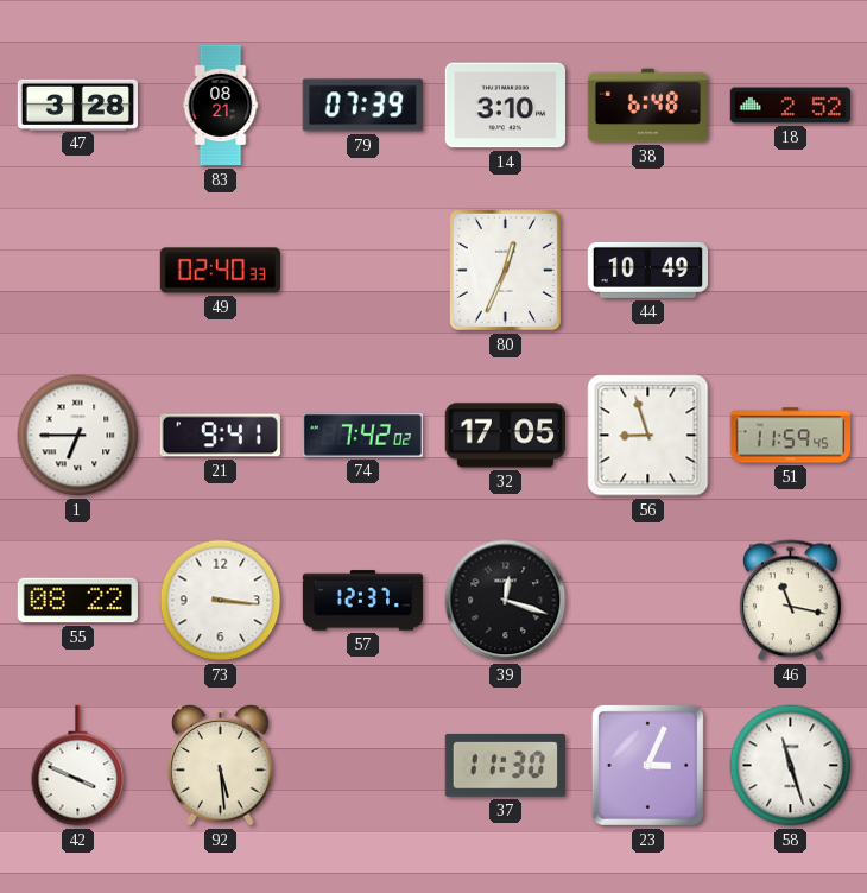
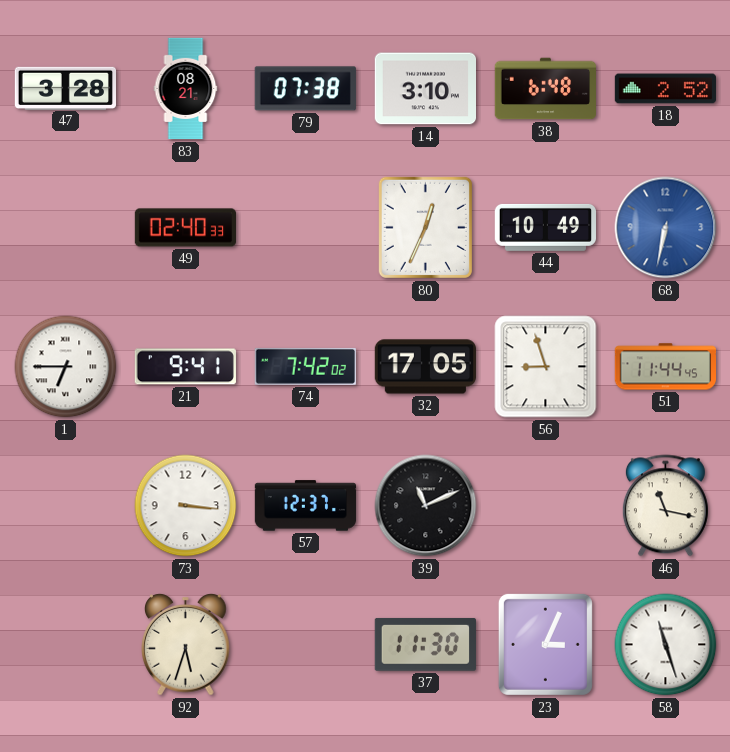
79: 07:39 -> 07:38
68: none -> 6:32
51: 11:59 -> 11:44
55: 08:22 -> none
39: 12:18 -> 11:11
42: 3:49 -> none
92: 5:29 -> 5:33
